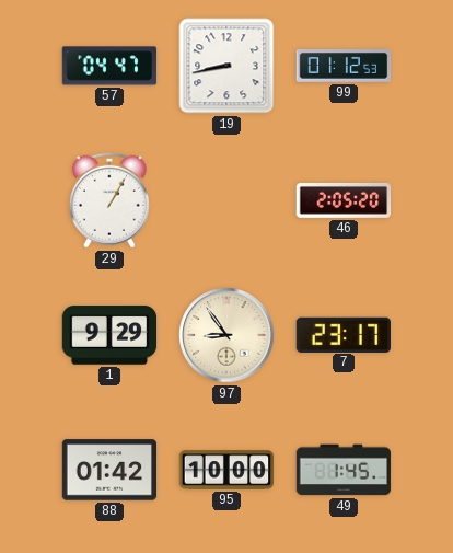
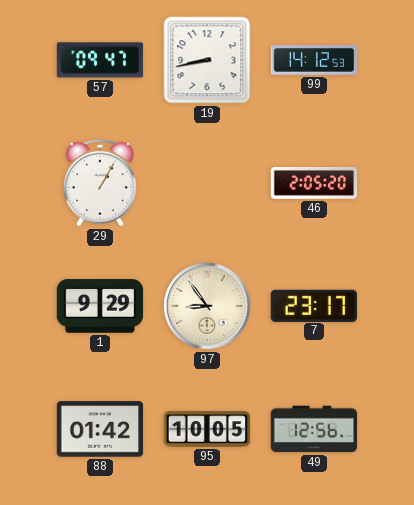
57: 04:47 -> 09:47
99: 01:12 -> 14:12
95: 10:00 -> 10:05
49: 1:45 -> 12:56
